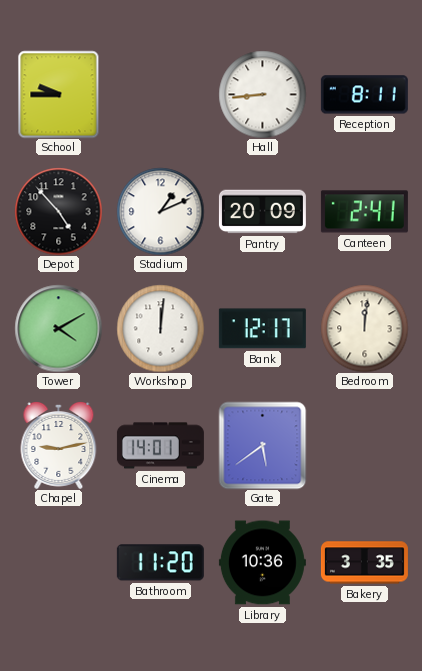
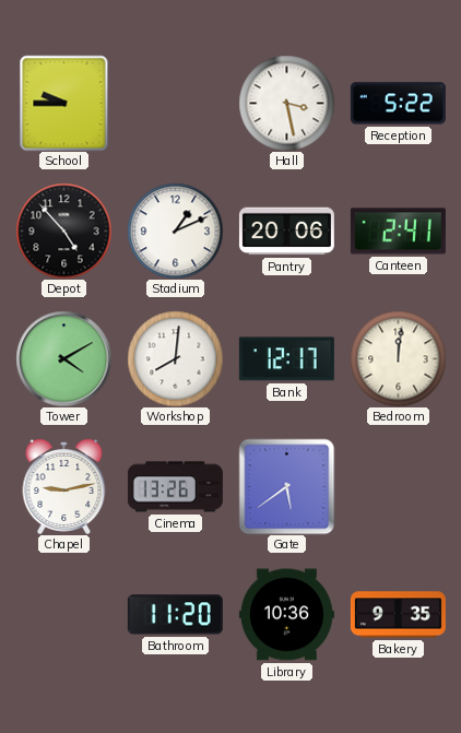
Hall: 8:44 -> 3:28
Reception: 8:11 -> 5:22
Pantry: 20:09 -> 20:06
Workshop: 12:01 -> 8:01
Cinema: 14:01 -> 13:26
Bakery: 3:35 -> 9:35
